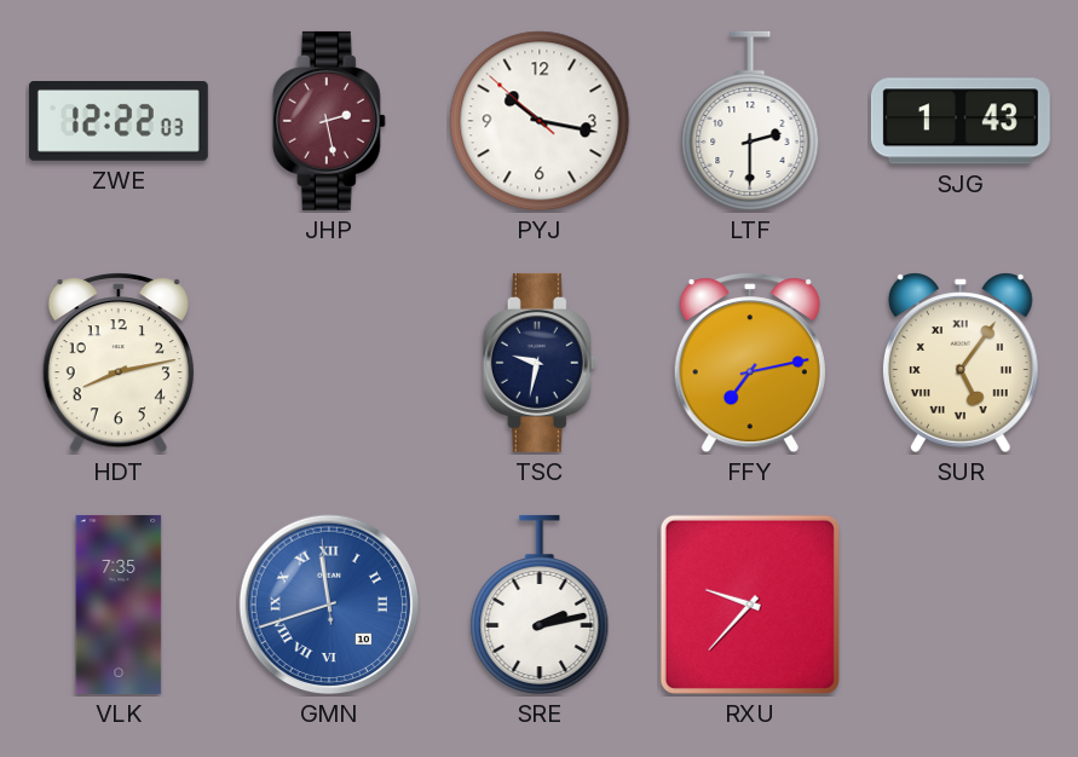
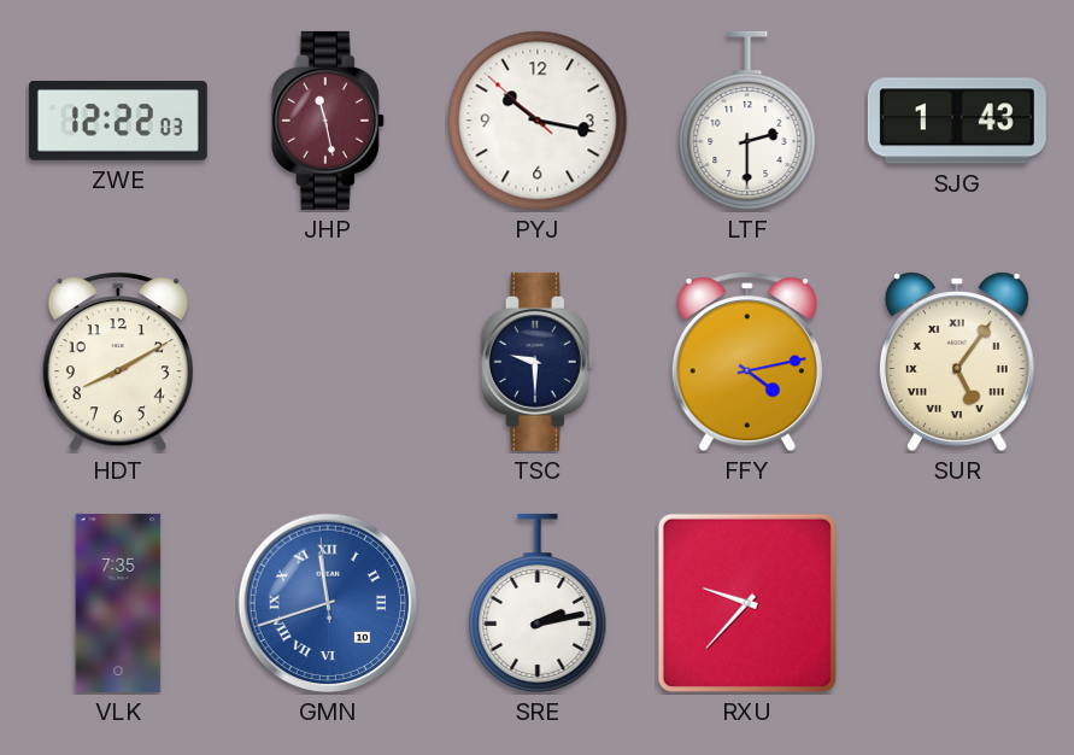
JHP: 2:28 -> 11:28
HDT: 8:13 -> 8:10
TSC: 9:32 -> 9:30
FFY: 7:13 -> 4:13
